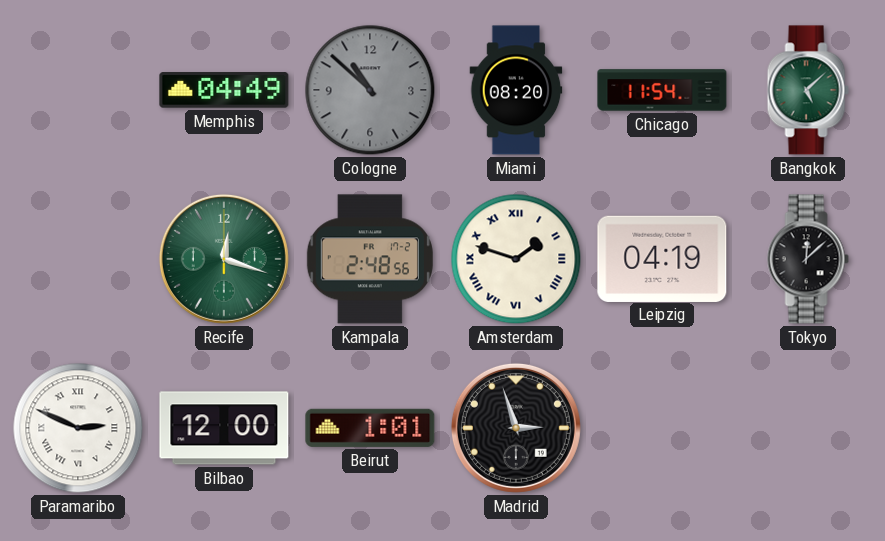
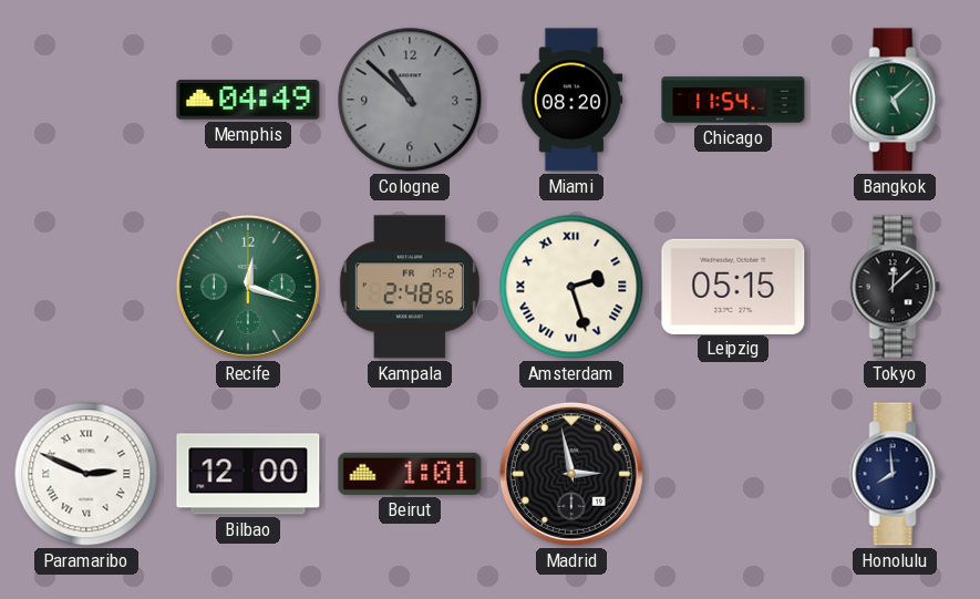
Amsterdam: 1:48 -> 2:27
Leipzig: 04:19 -> 05:15
Madrid: 2:57 -> 2:58
Honolulu: none -> 7:59
